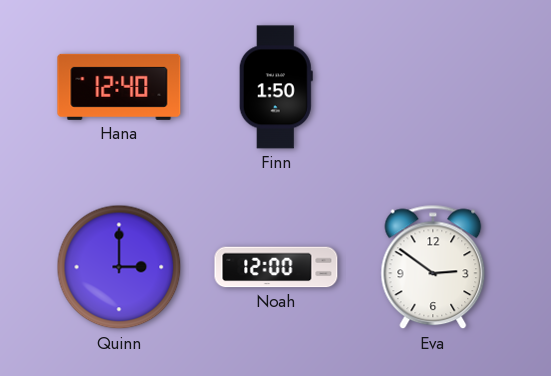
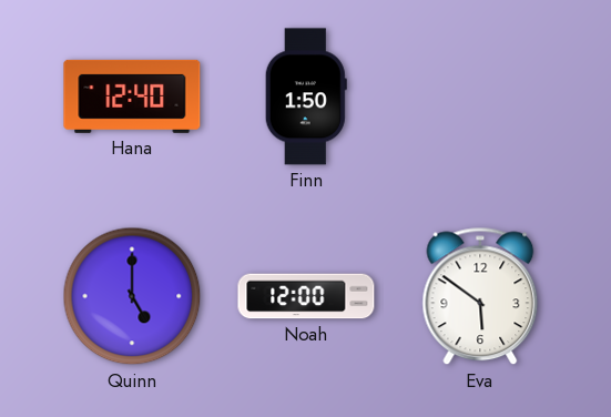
Quinn: 3:00 -> 5:00
Eva: 2:51 -> 5:51
